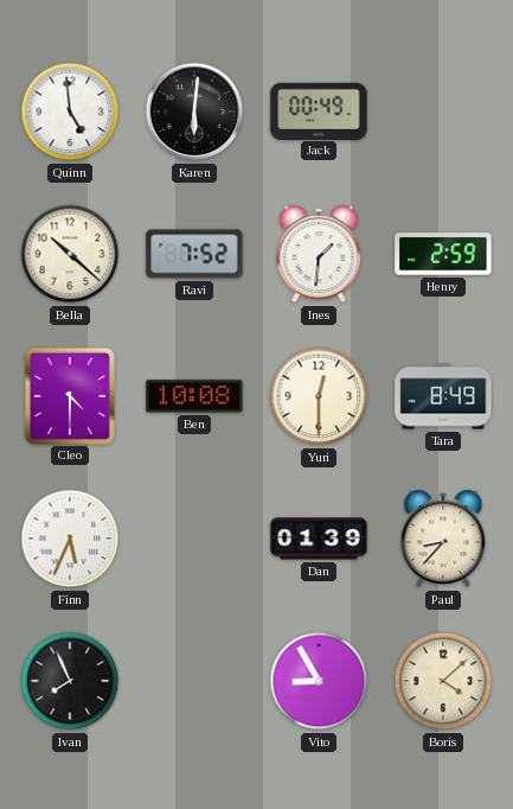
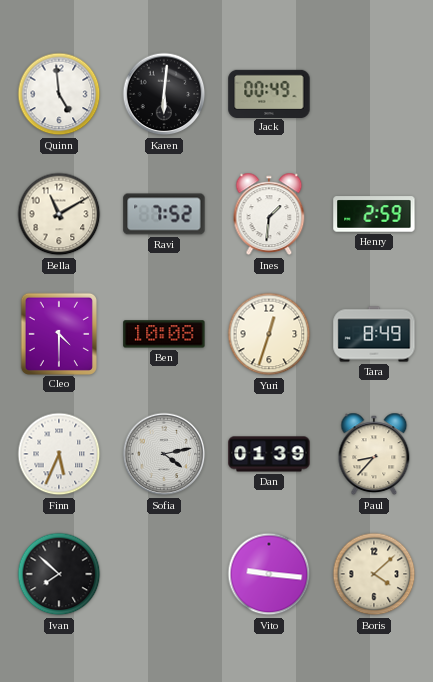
Bella: 10:22 -> 11:10
Yuri: 12:30 -> 12:33
Sofia: none -> 4:13
Ivan: 7:56 -> 7:52
Vito: 8:55 -> 9:16
